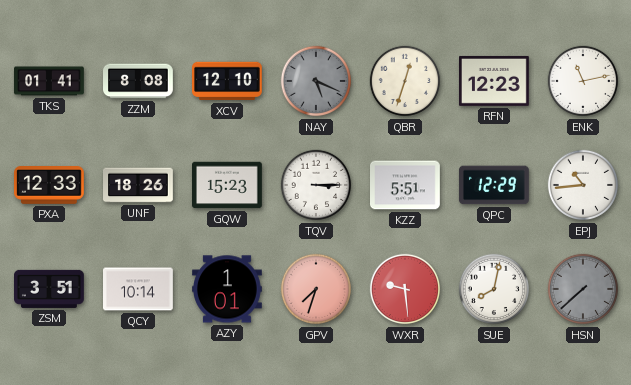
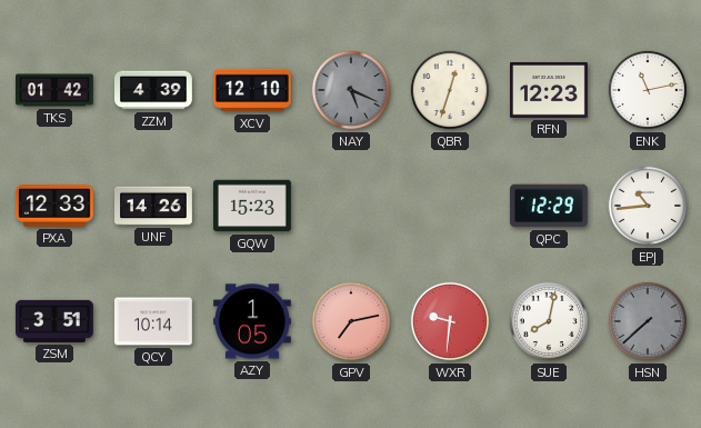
TKS: 01:41 -> 01:42
ZZM: 8:08 -> 4:39
UNF: 18:26 -> 14:26
TQV: 3:15 -> none
KZZ: 5:51 -> none
AZY: 1:01 -> 1:05
GPV: 7:33 -> 7:13
WXR: 9:29 -> 9:31
